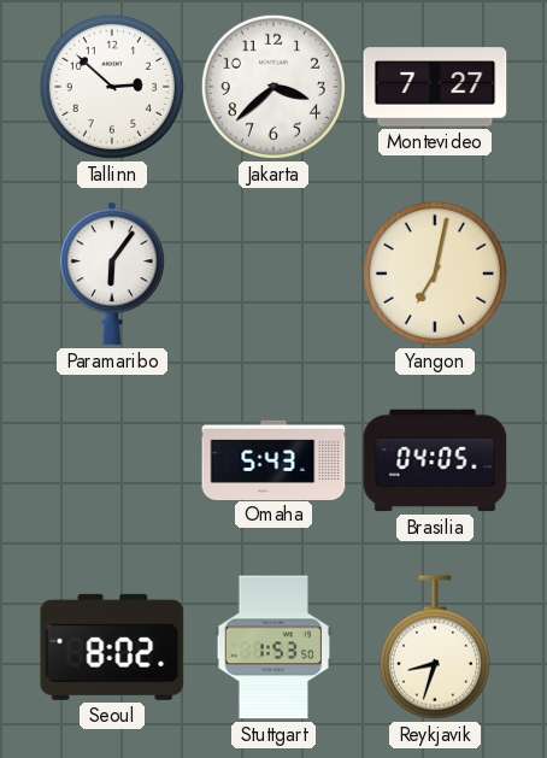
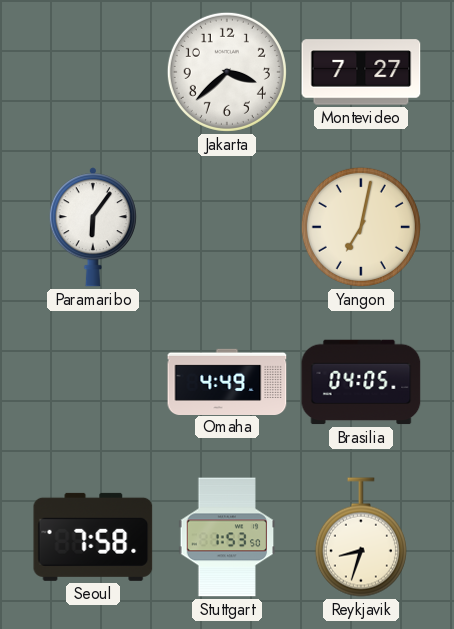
Tallinn: 2:52 -> none
Omaha: 5:43 -> 4:49
Seoul: 8:02 -> 7:58
